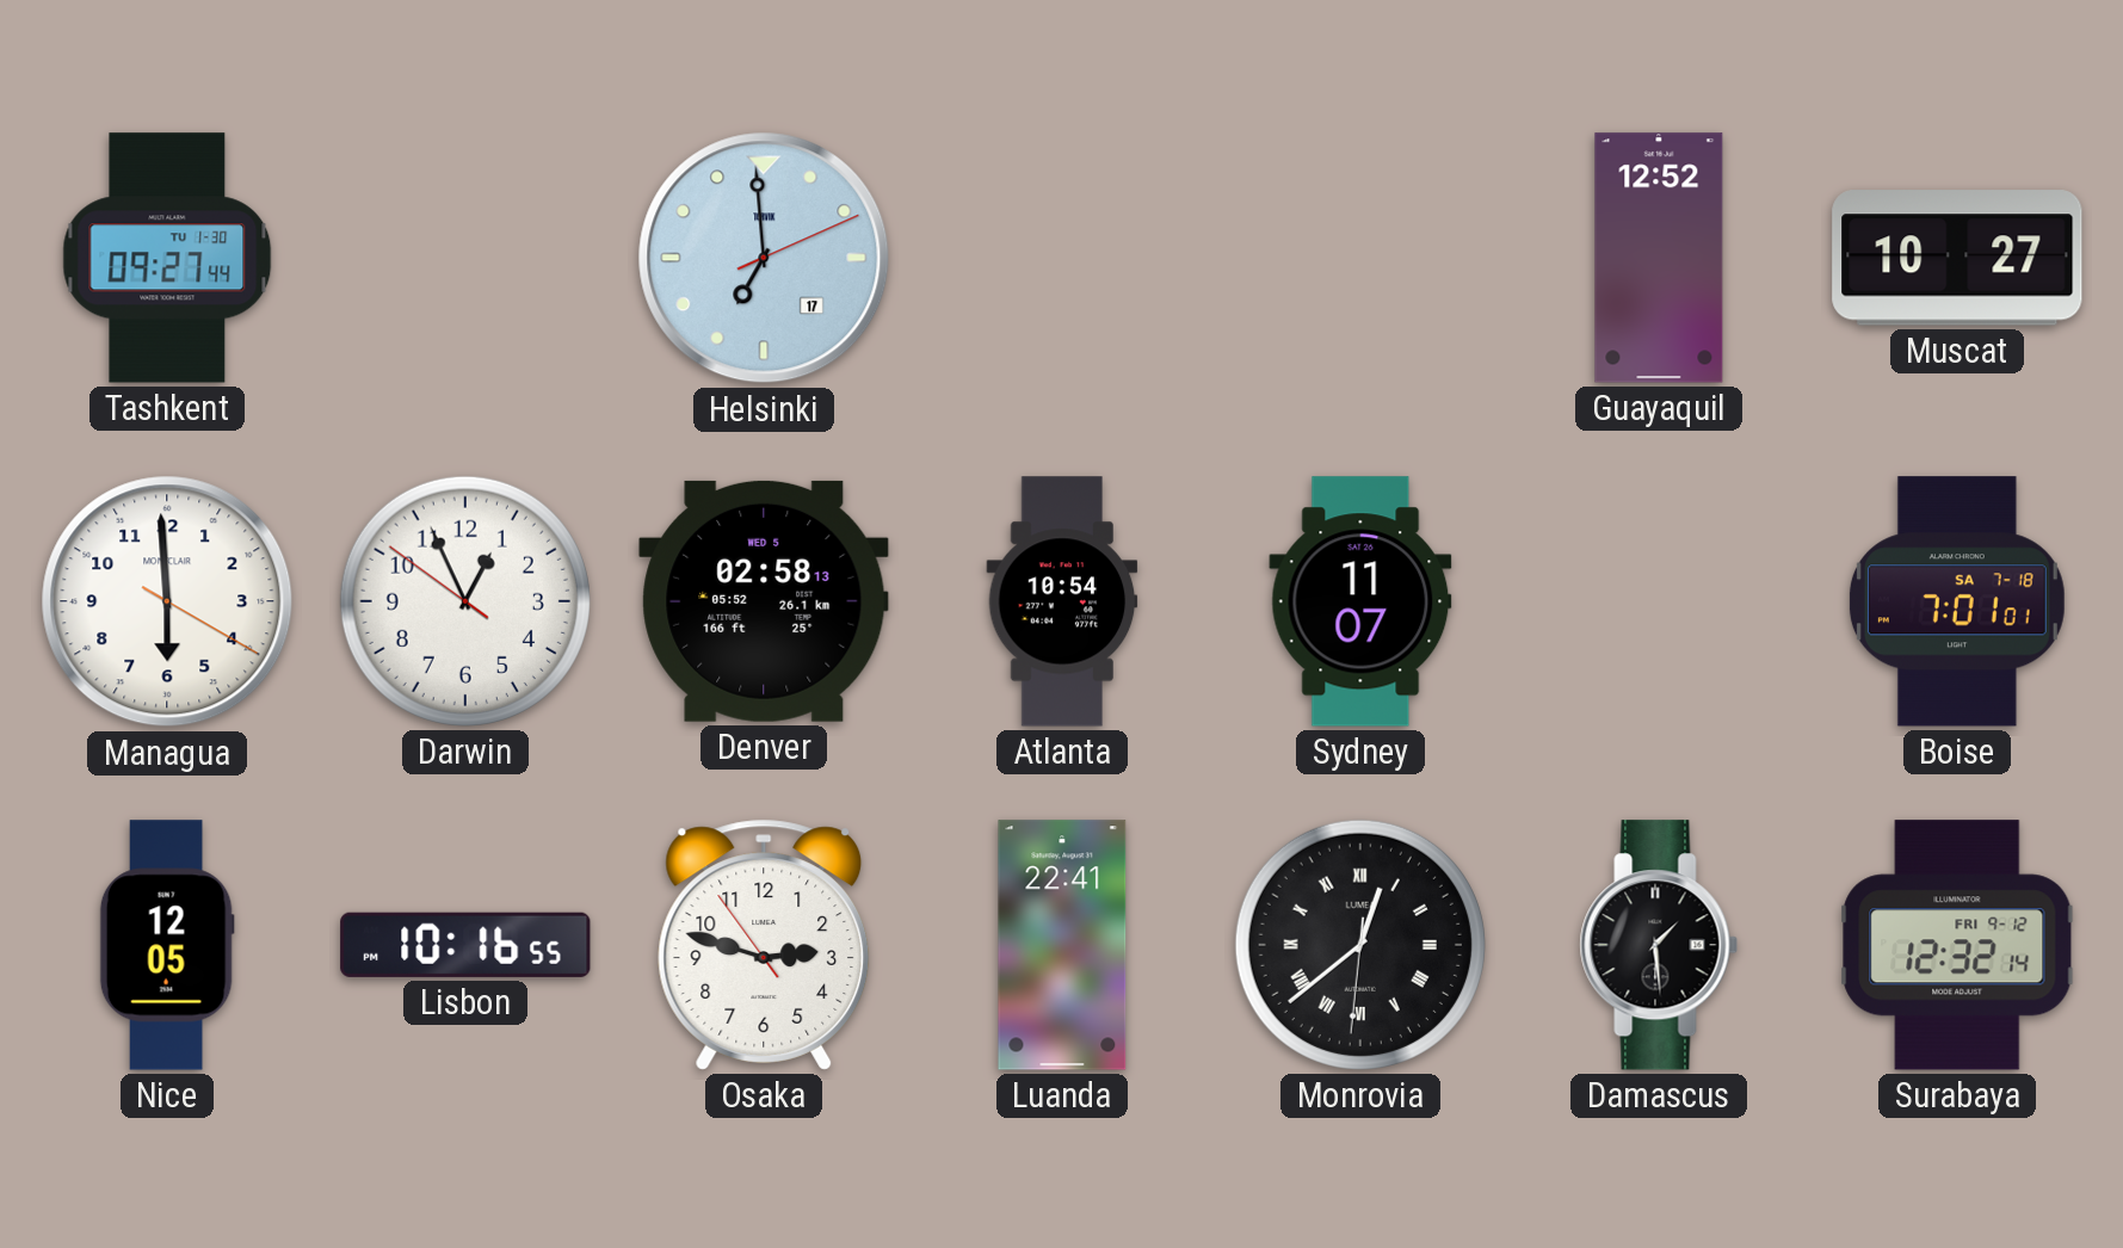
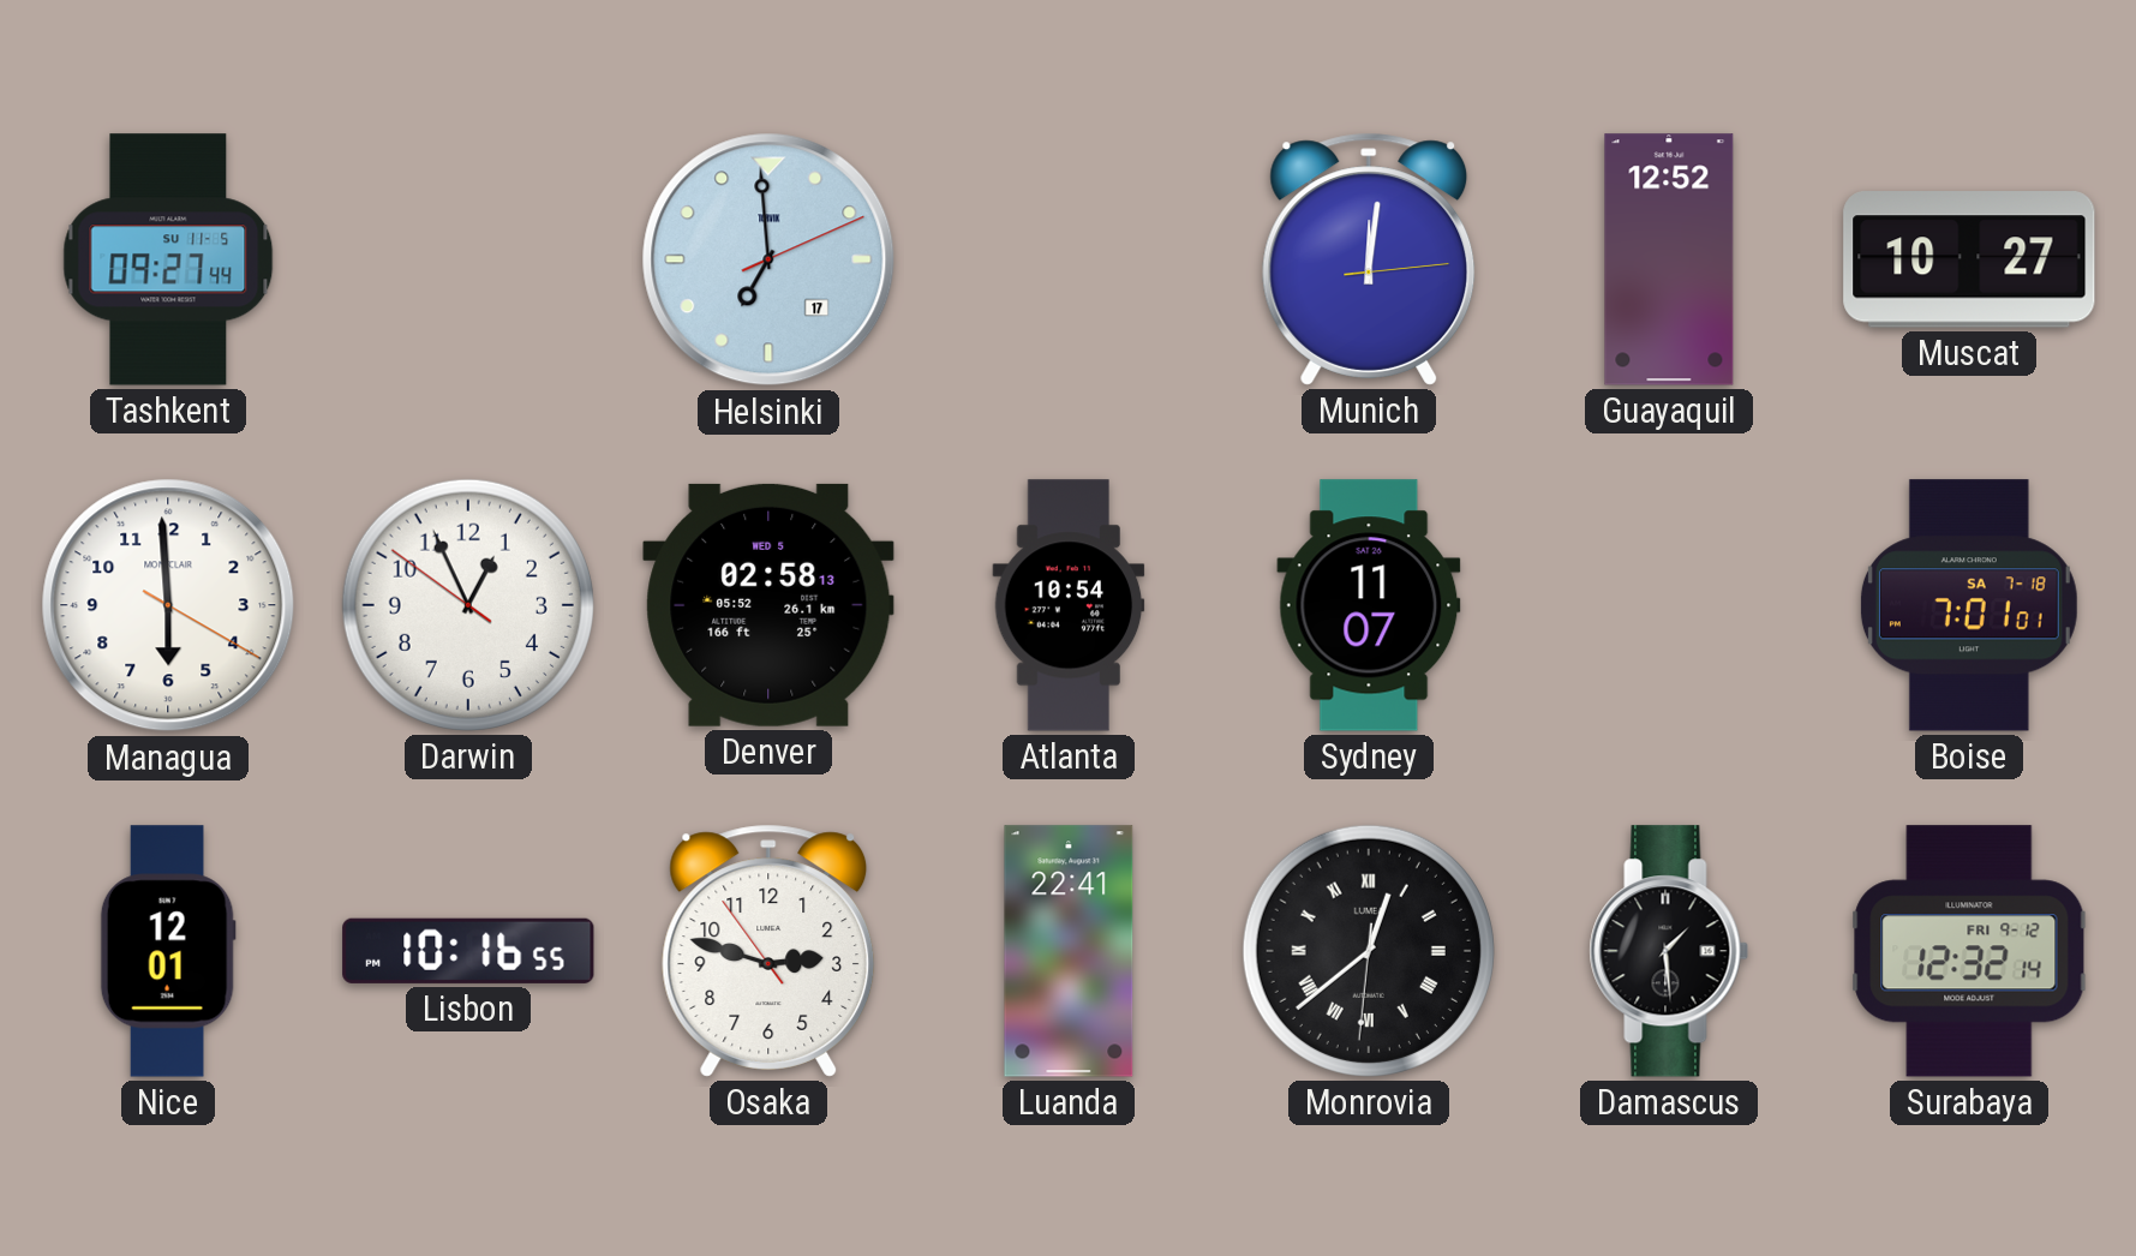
Tashkent date: TU 1-30 -> SU 11-5
Munich: none -> 12:01
Nice: 12:05 -> 12:01
